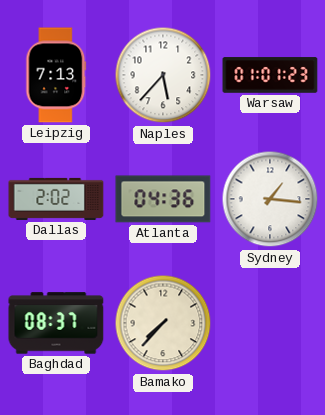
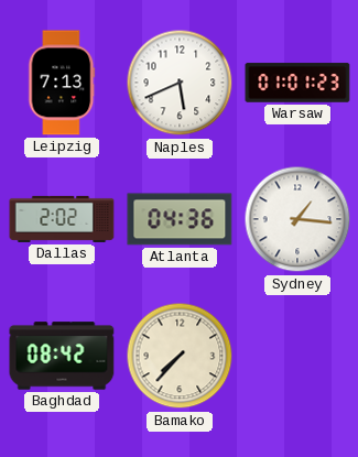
Naples: 5:37 -> 5:41
Baghdad: 08:37 -> 08:42
